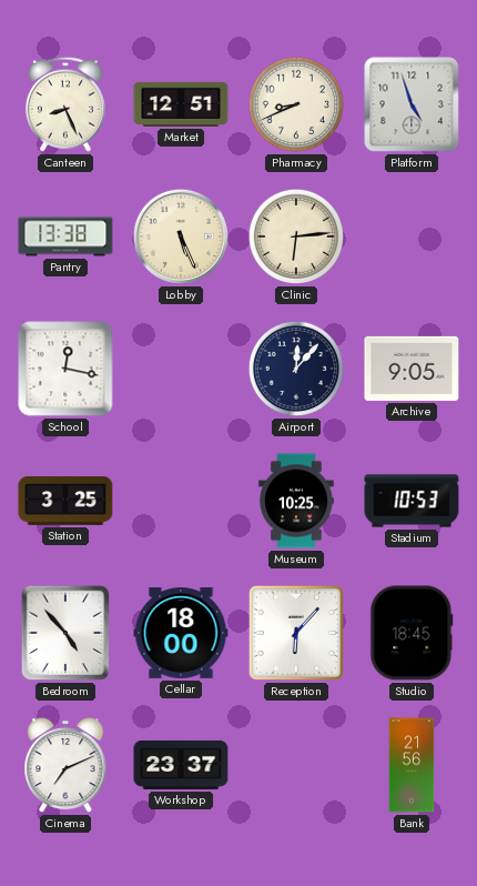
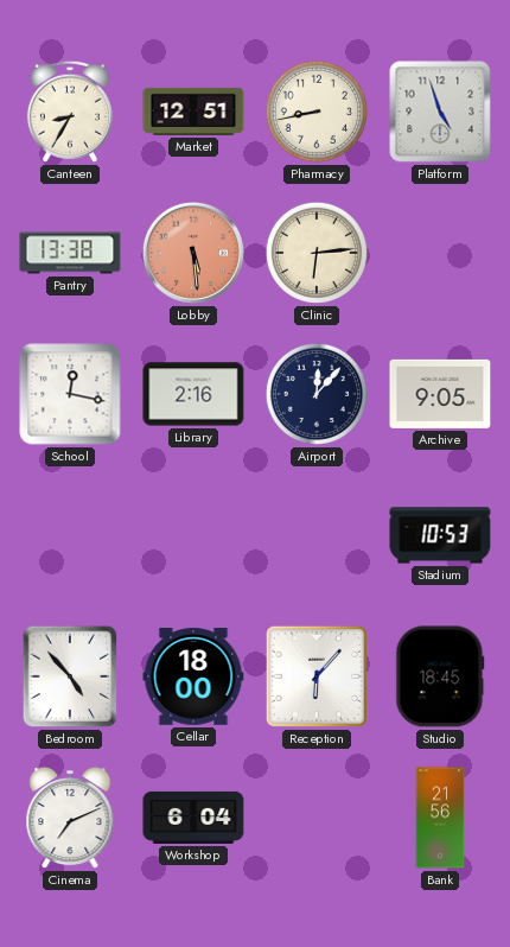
Canteen: 8:26 -> 8:35
Pharmacy: 8:41 -> 8:43
Lobby: 5:26 -> 5:29
Lobby dial: cream -> salmon
Library: none -> 2:16
Station: 3:25 -> none
Museum: 10:25 -> none
Workshop: 23:37 -> 6:04
